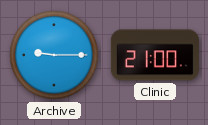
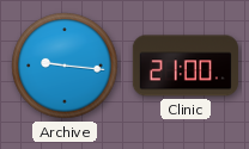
Archive: 9:15 -> 9:16
